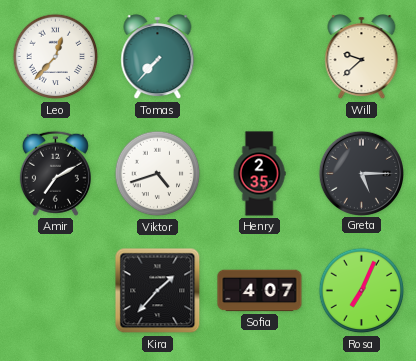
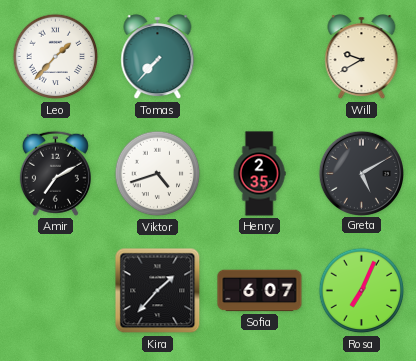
Leo: 12:37 -> 1:37
Will: 9:38 -> 9:40
Greta: 5:15 -> 5:10
Sofia: 4:07 -> 6:07
